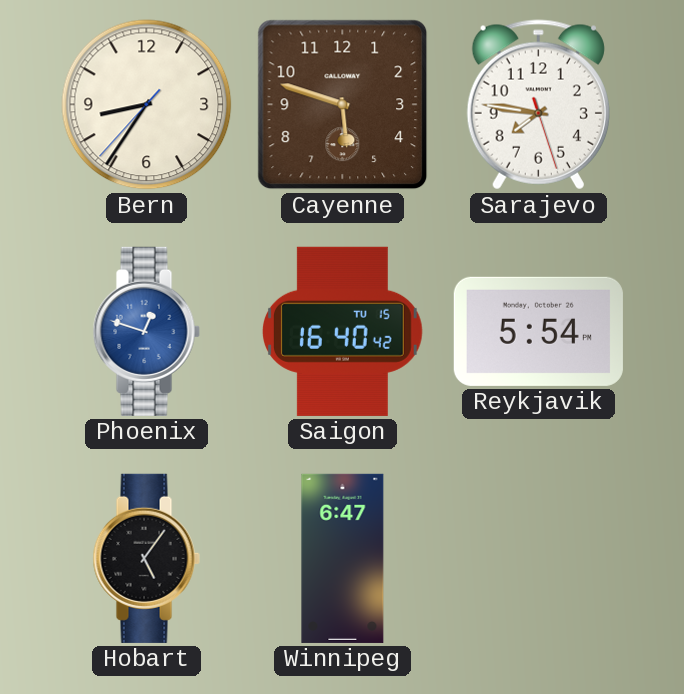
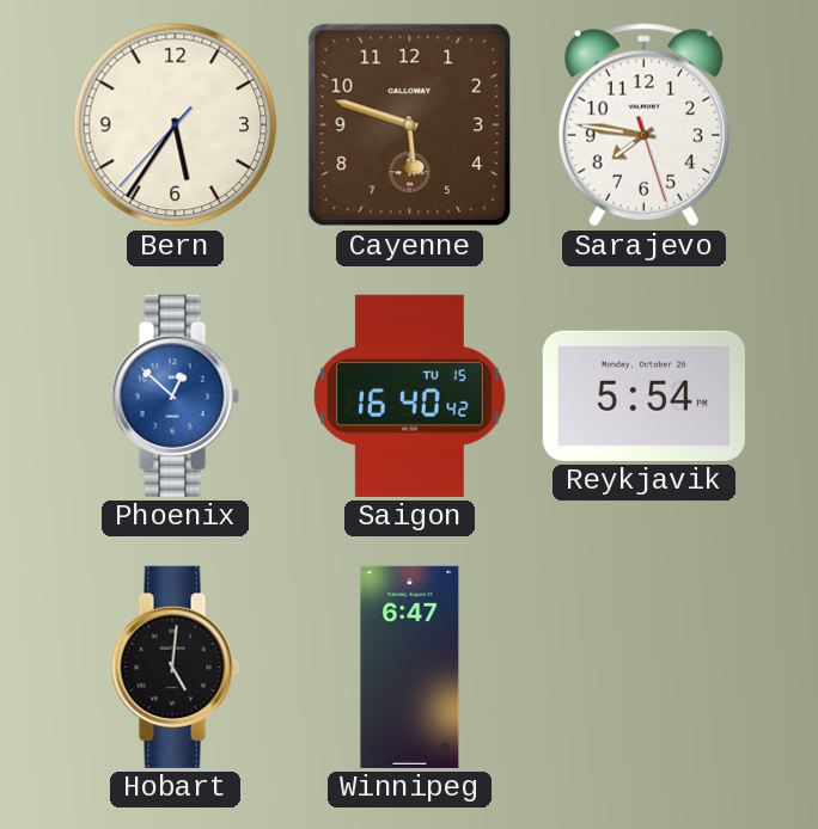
Bern: 8:35 -> 5:35
Phoenix: 12:48 -> 12:52
Hobart: 5:06 -> 5:01
